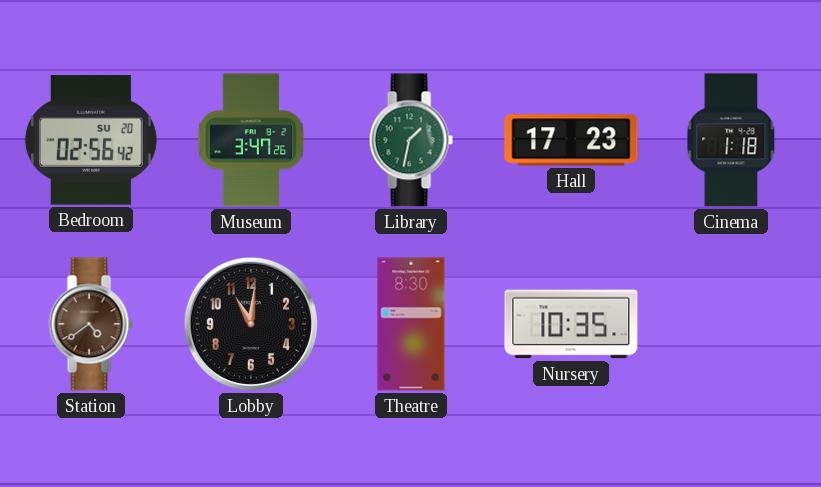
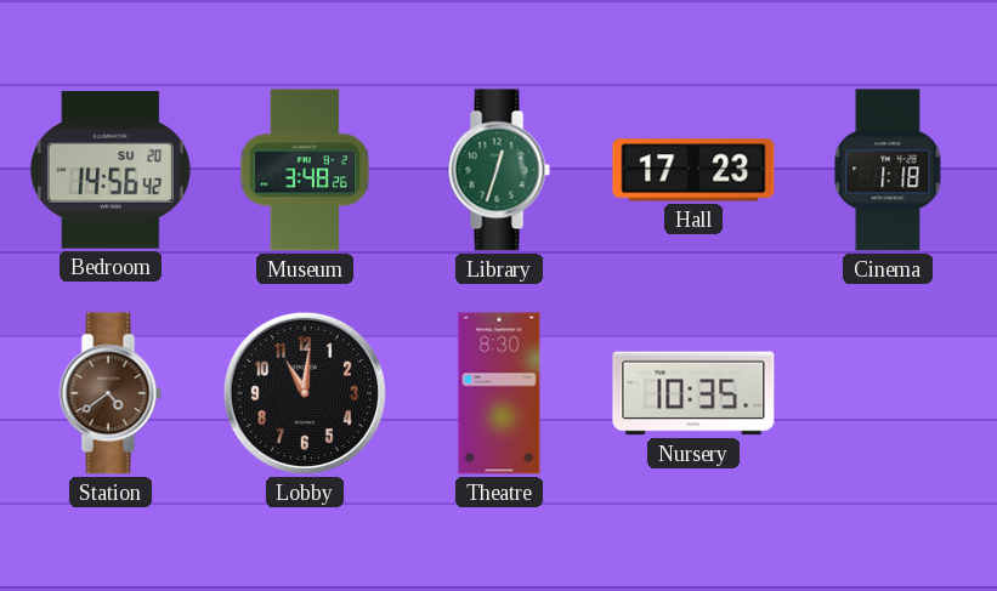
Bedroom: 02:56 -> 14:56
Museum: 3:47 -> 3:48
Library: 1:32 -> 12:33
